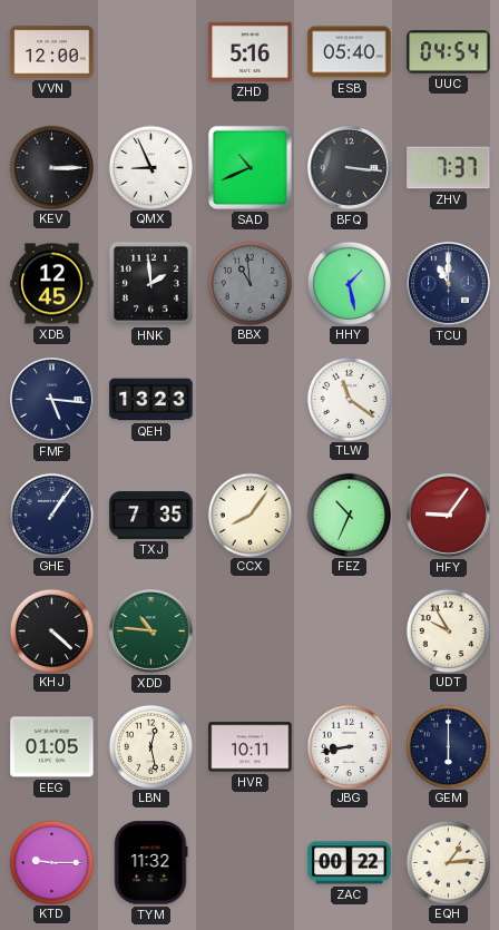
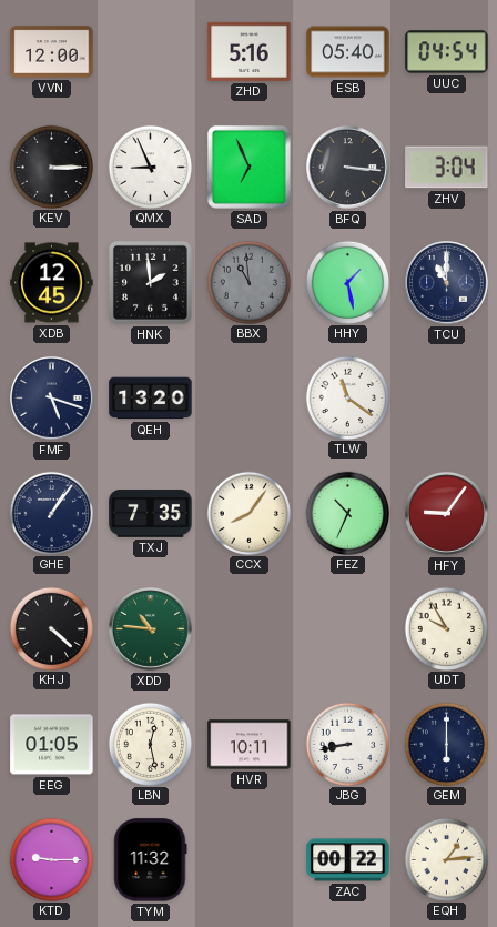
SAD: 10:41 -> 6:56
ZHV: 7:37 -> 3:04
FMF: 5:16 -> 5:18
QEH: 13:23 -> 13:20
